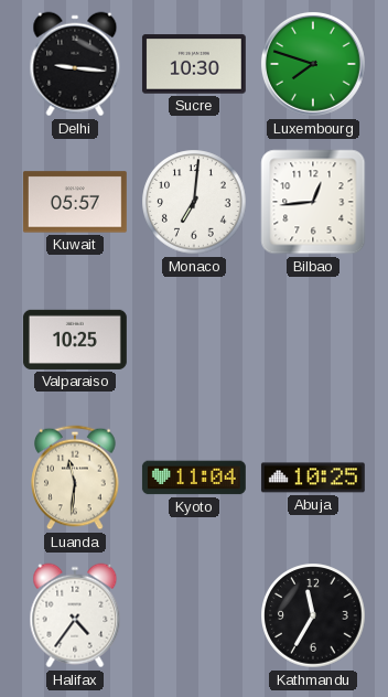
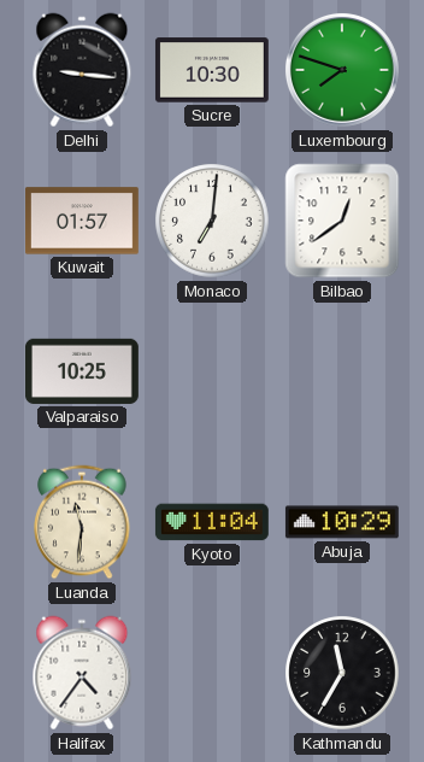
Kuwait: 05:57 -> 01:57
Bilbao: 12:44 -> 12:39
Abuja: 10:25 -> 10:29
